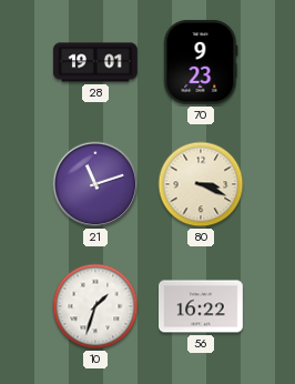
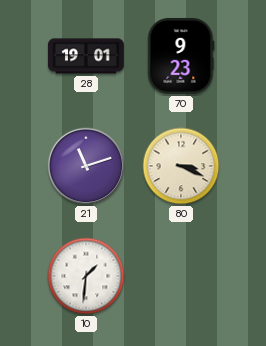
10: 1:33 -> 1:31
56: 16:22 -> none
